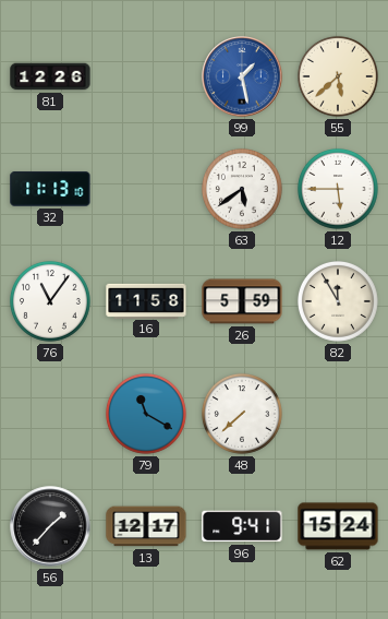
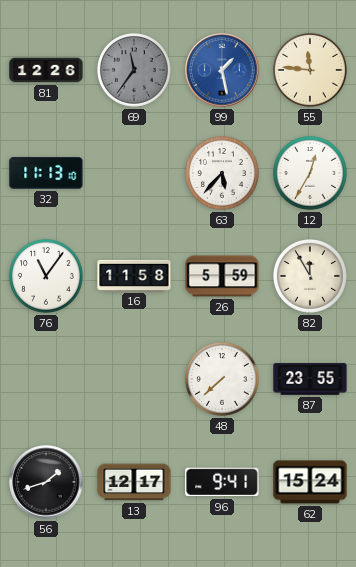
69: none -> 11:36
55: 5:38 -> 11:46
63: 5:39 -> 5:37
12: 5:45 -> 12:35
79: 11:20 -> none
87: none -> 23:55
56: 1:37 -> 1:42
